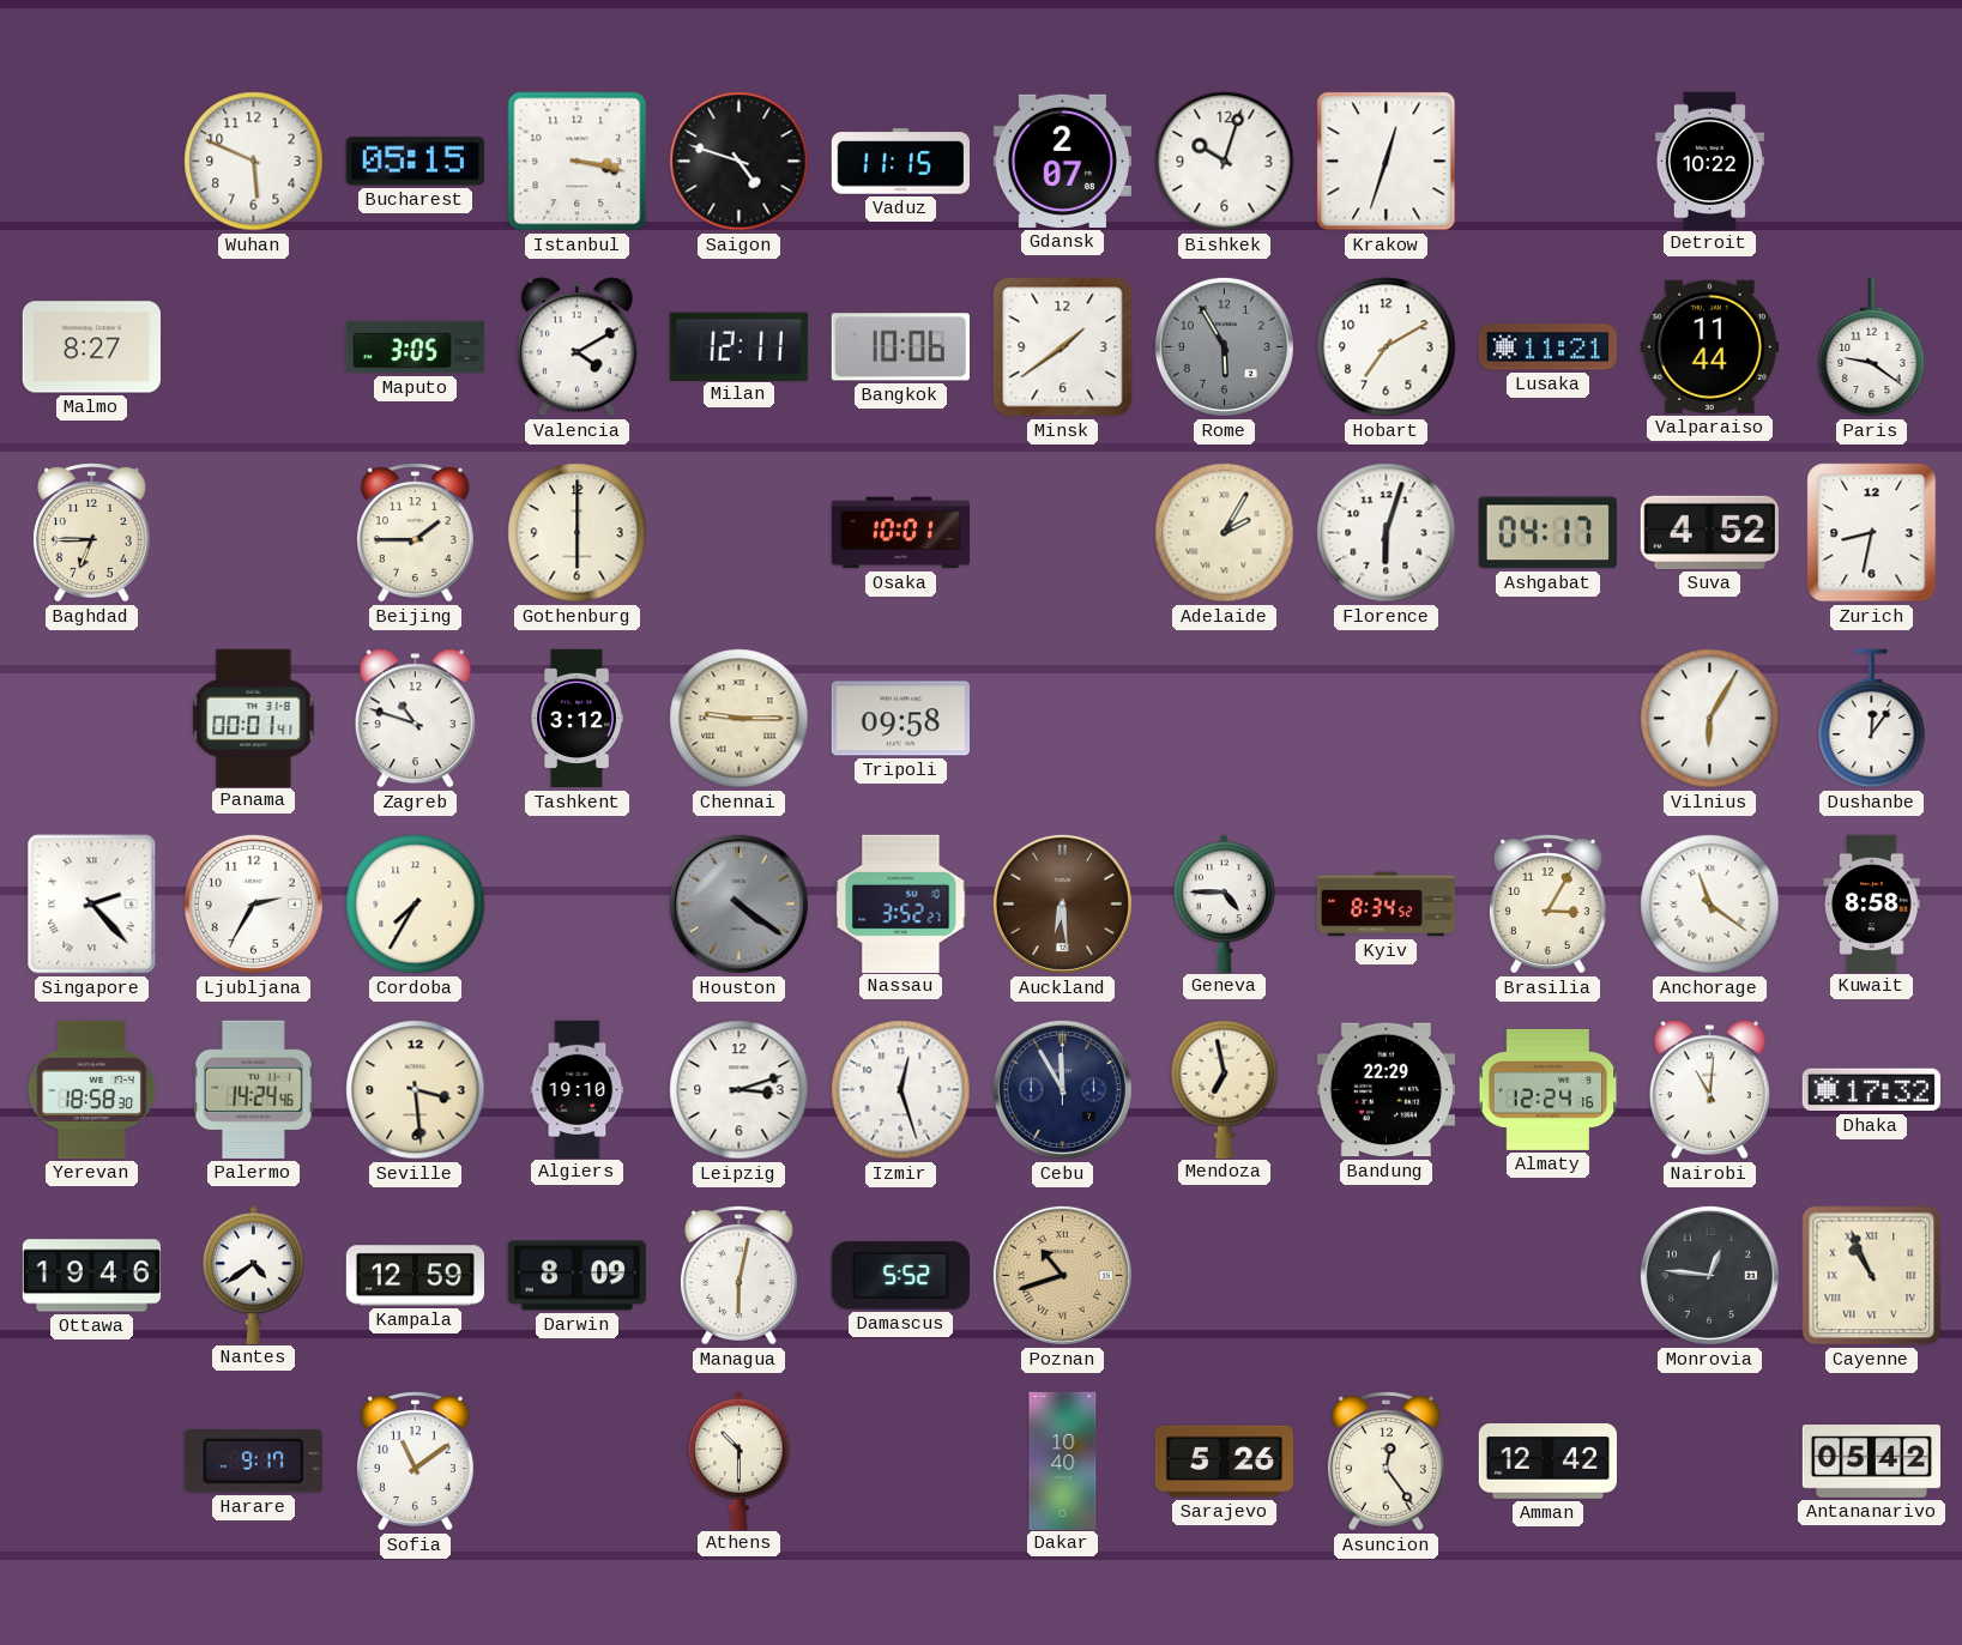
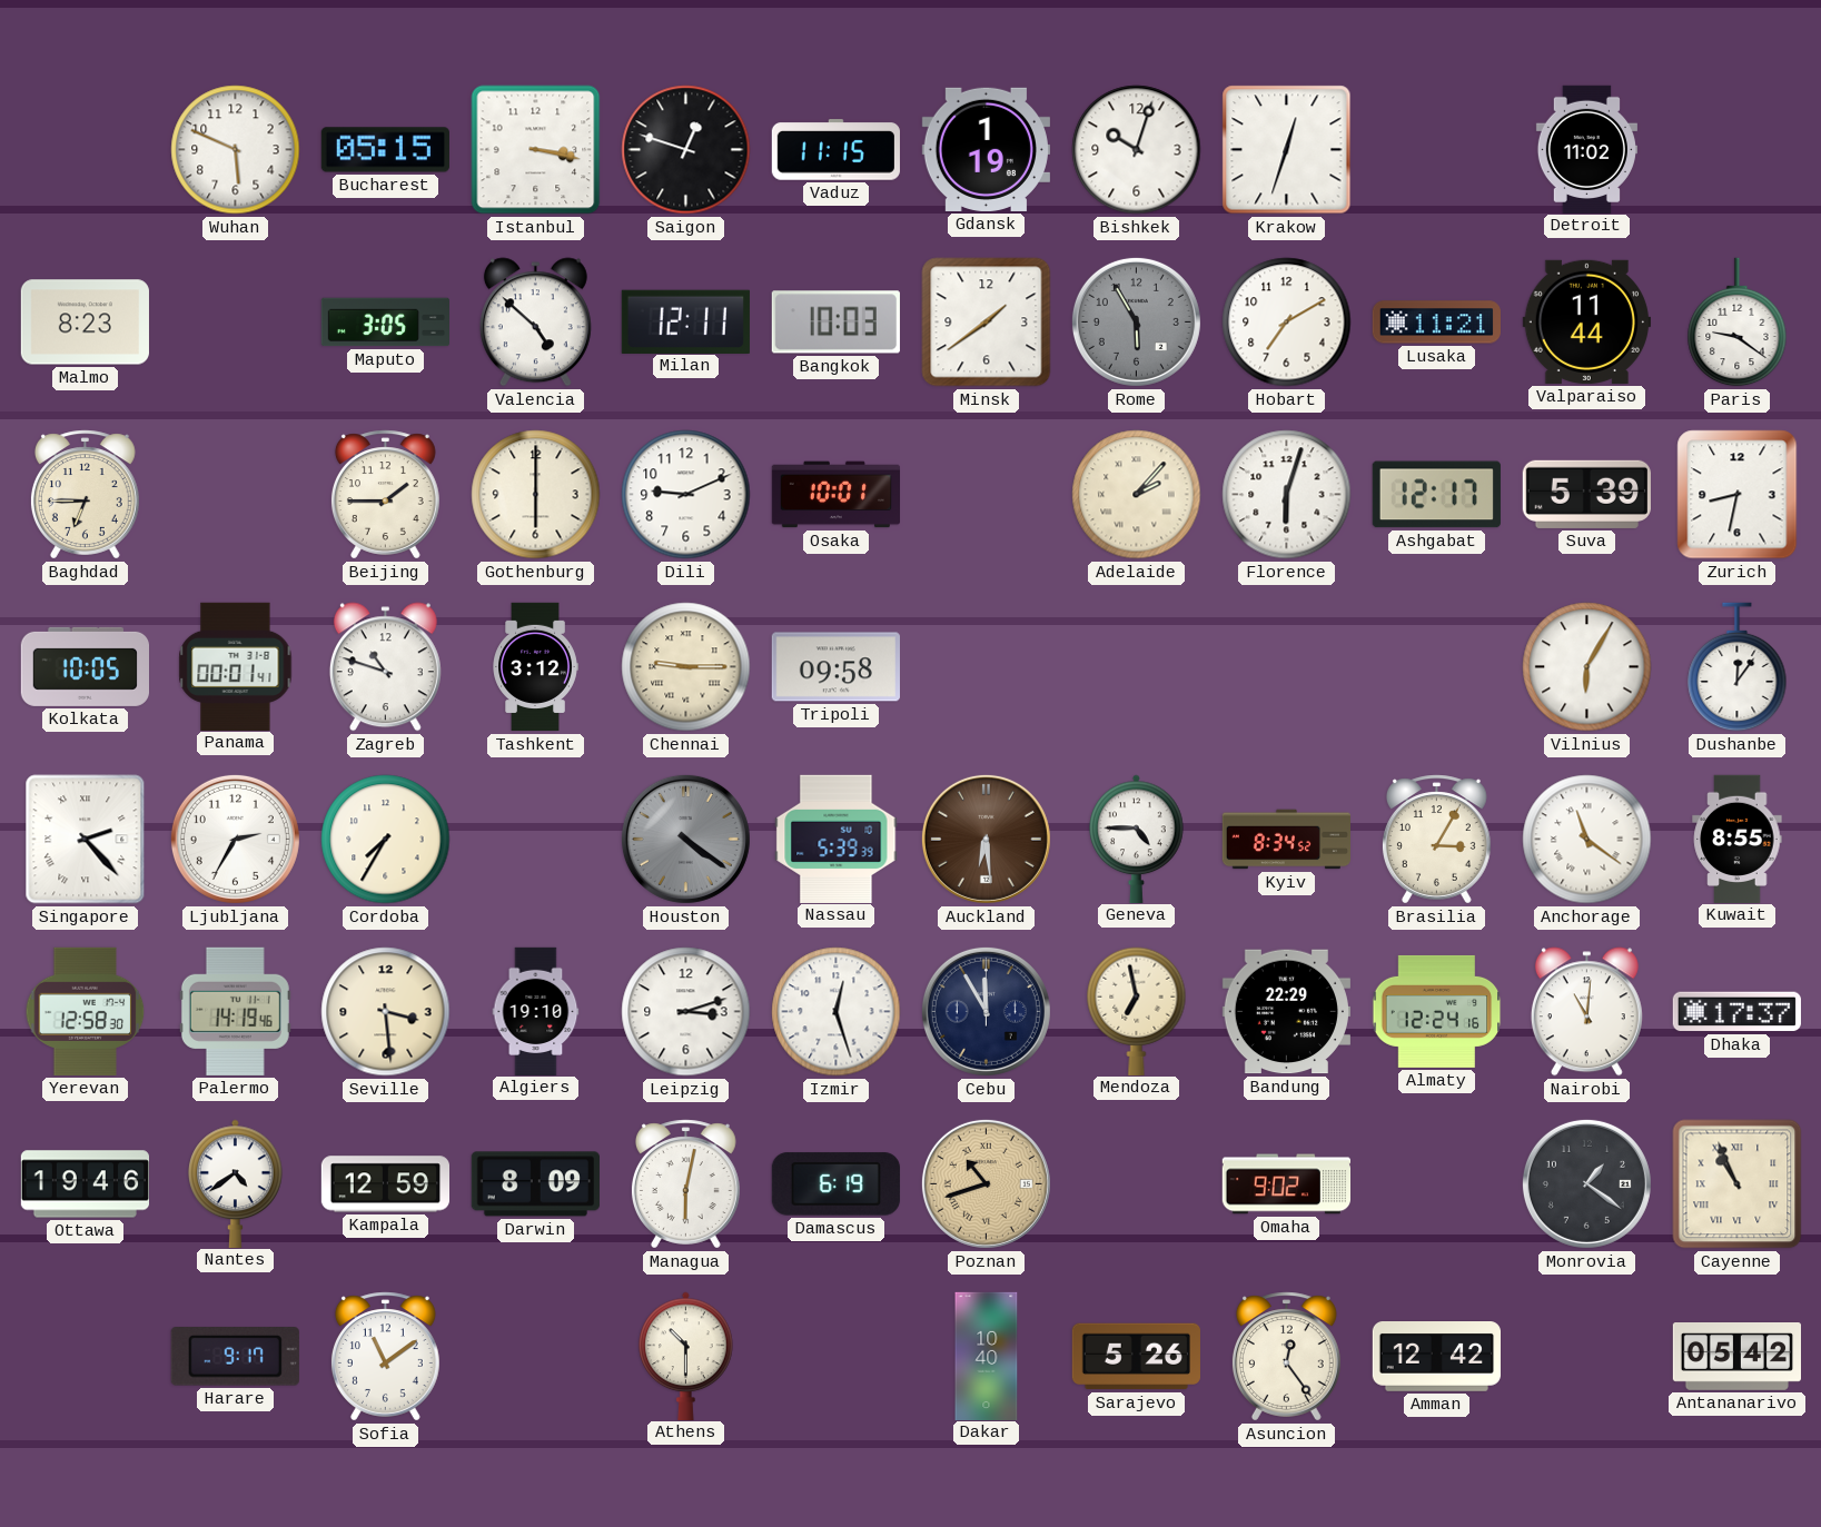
Saigon: 4:48 -> 12:48
Gdansk: 2:07 -> 1:19
Detroit: 10:22 -> 11:02
Malmo: 8:27 -> 8:23
Valencia: 4:10 -> 4:52
Bangkok: 10:06 -> 10:03
Dili: none -> 9:11
Adelaide: 2:05 -> 2:07
Ashgabat: 04:17 -> 12:17
Suva: 4:52 -> 5:39
Kolkata: none -> 10:05
Nassau: 3:52 -> 5:39
Kuwait: 8:58 -> 8:55
Yerevan: 18:58 -> 12:58
Palermo: 14:24 -> 14:19
Dhaka: 17:32 -> 17:37
Damascus: 5:52 -> 6:19
Omaha: none -> 9:02
Monrovia: 12:46 -> 1:21
